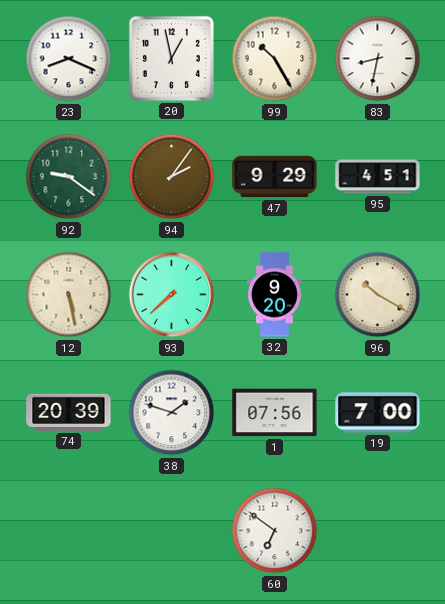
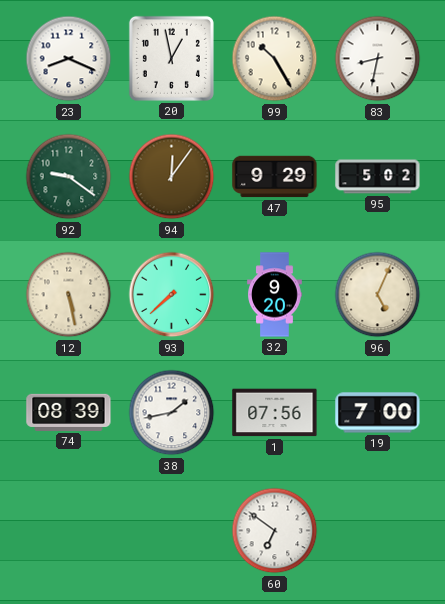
94: 2:06 -> 12:06
95: 4:51 -> 5:02
96: 10:20 -> 5:04
74: 20:39 -> 08:39
38: 1:48 -> 1:43
